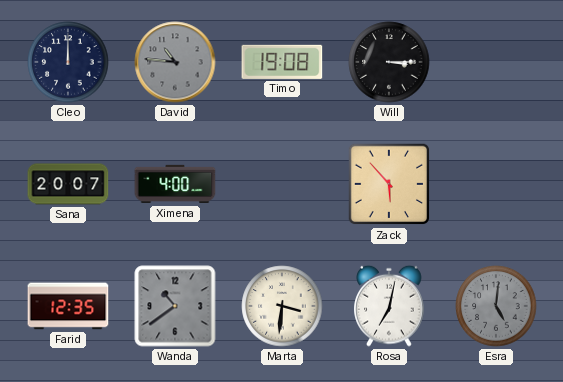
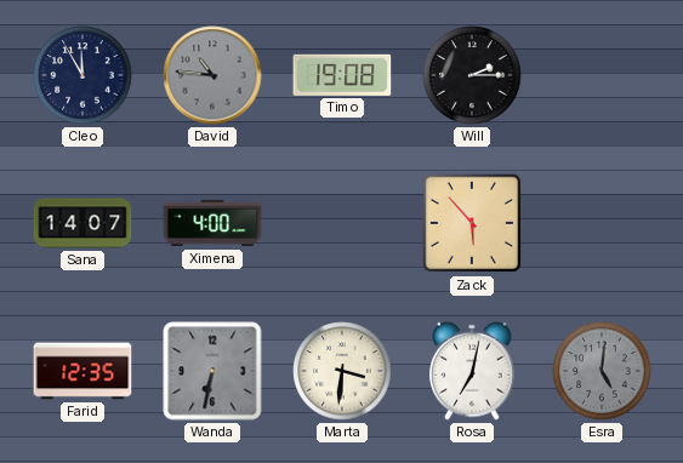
Cleo: 12:00 -> 11:55
Will: 3:15 -> 2:15
Sana: 20:07 -> 14:07
Wanda: 10:39 -> 6:32
